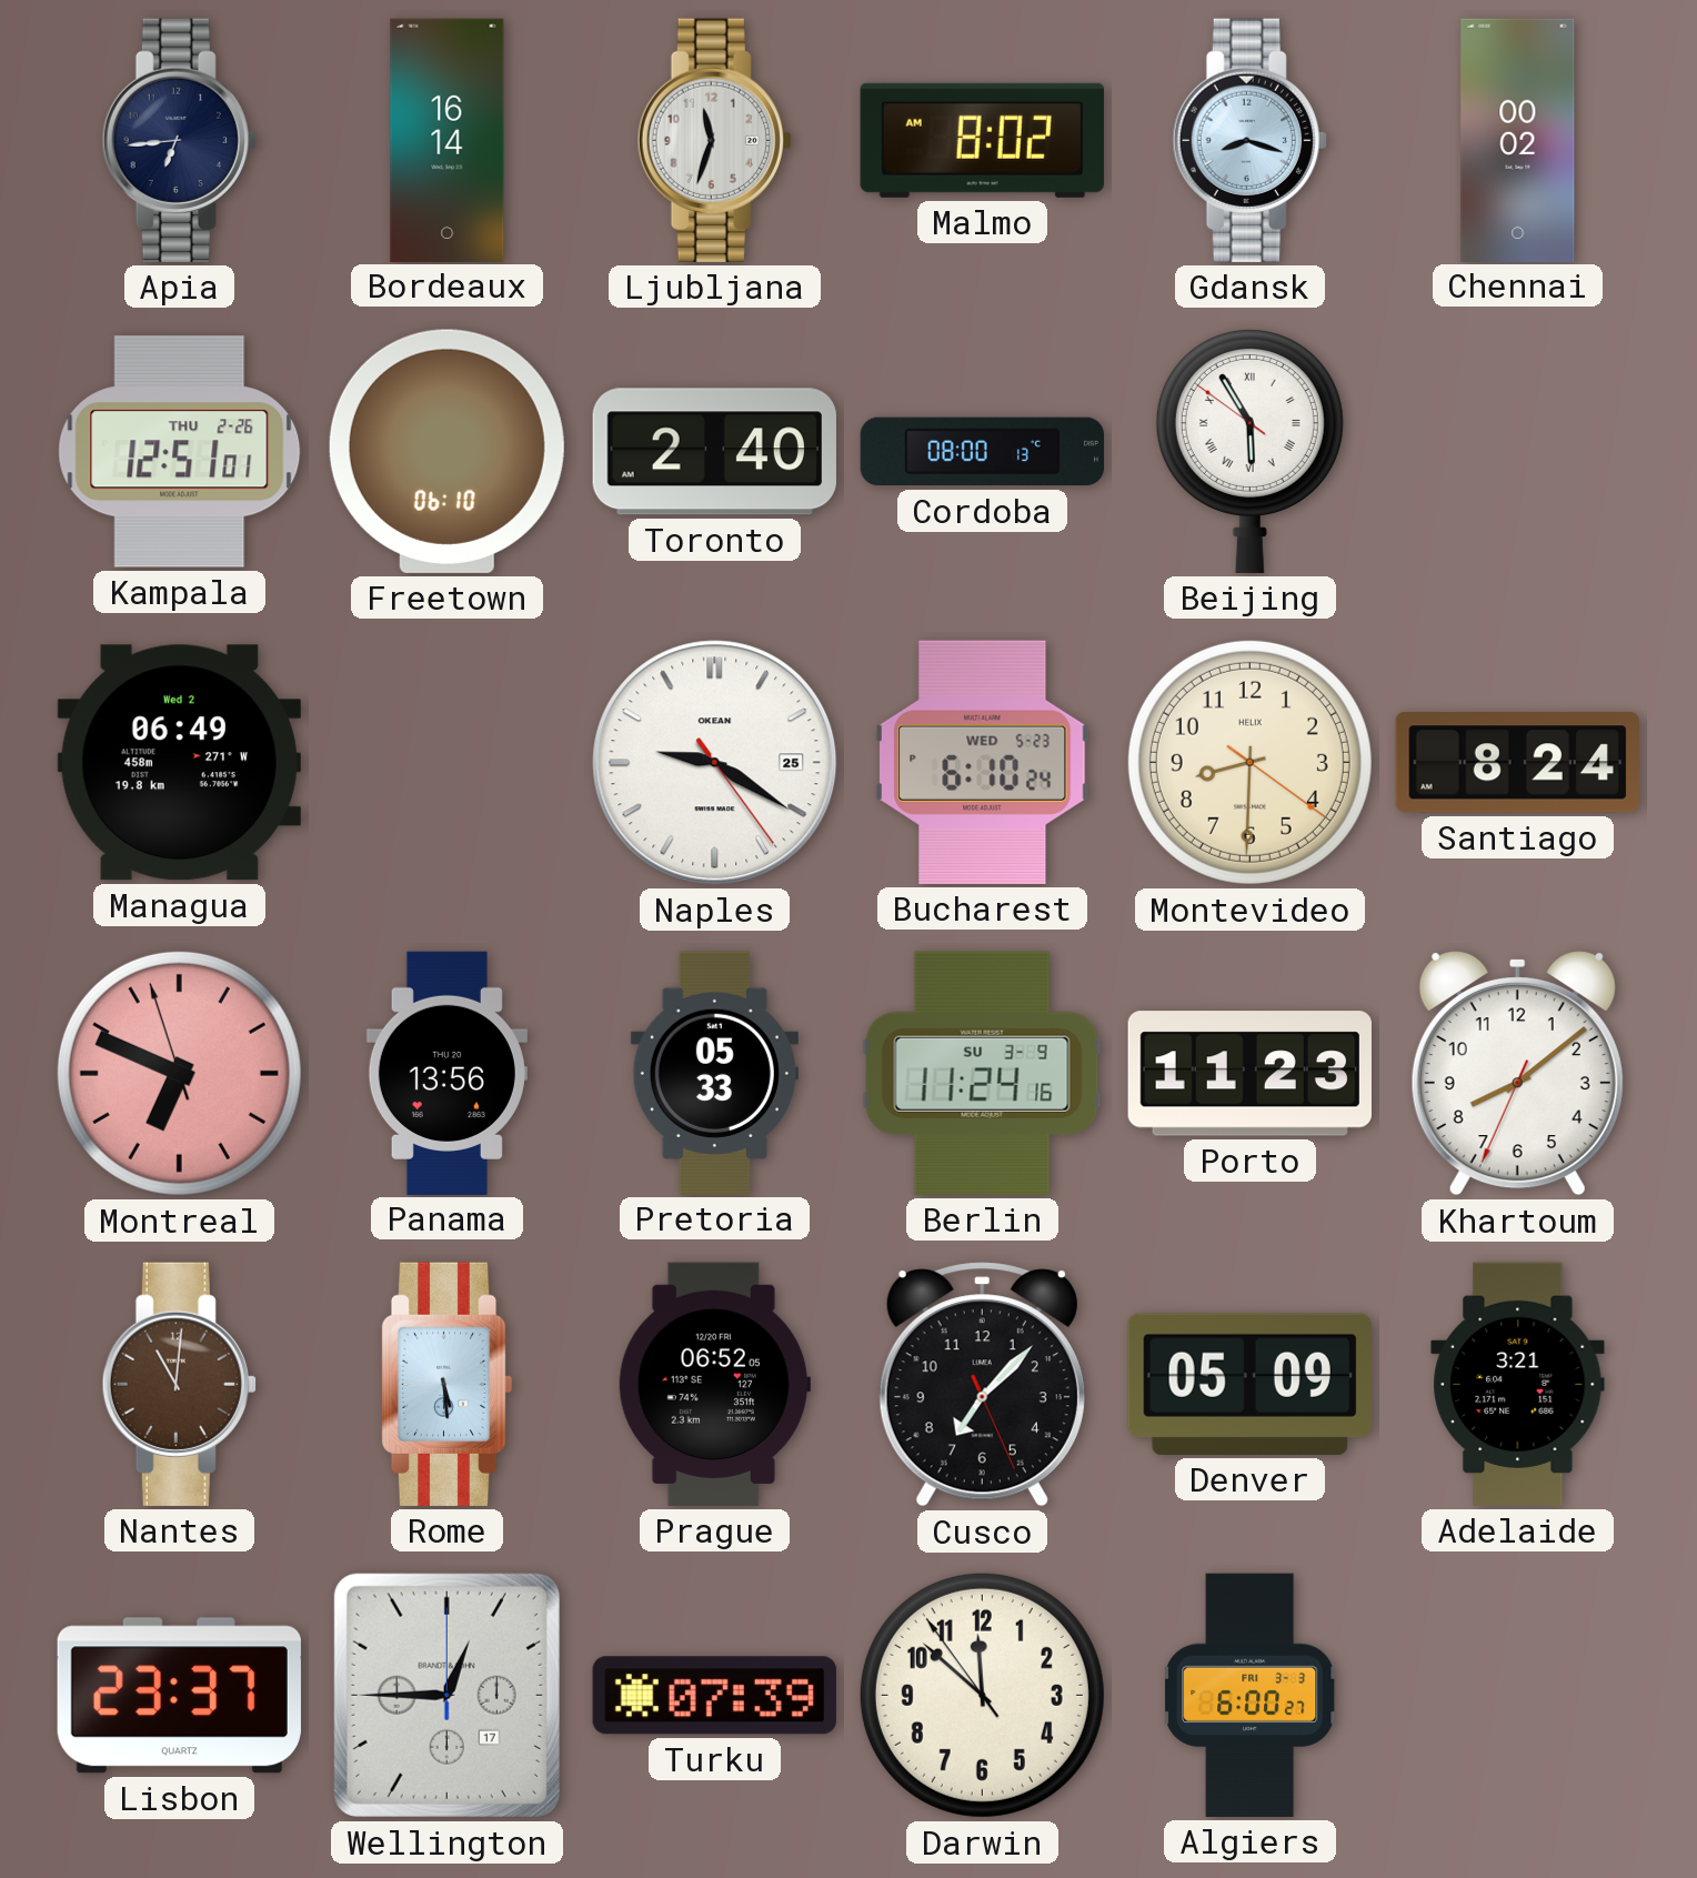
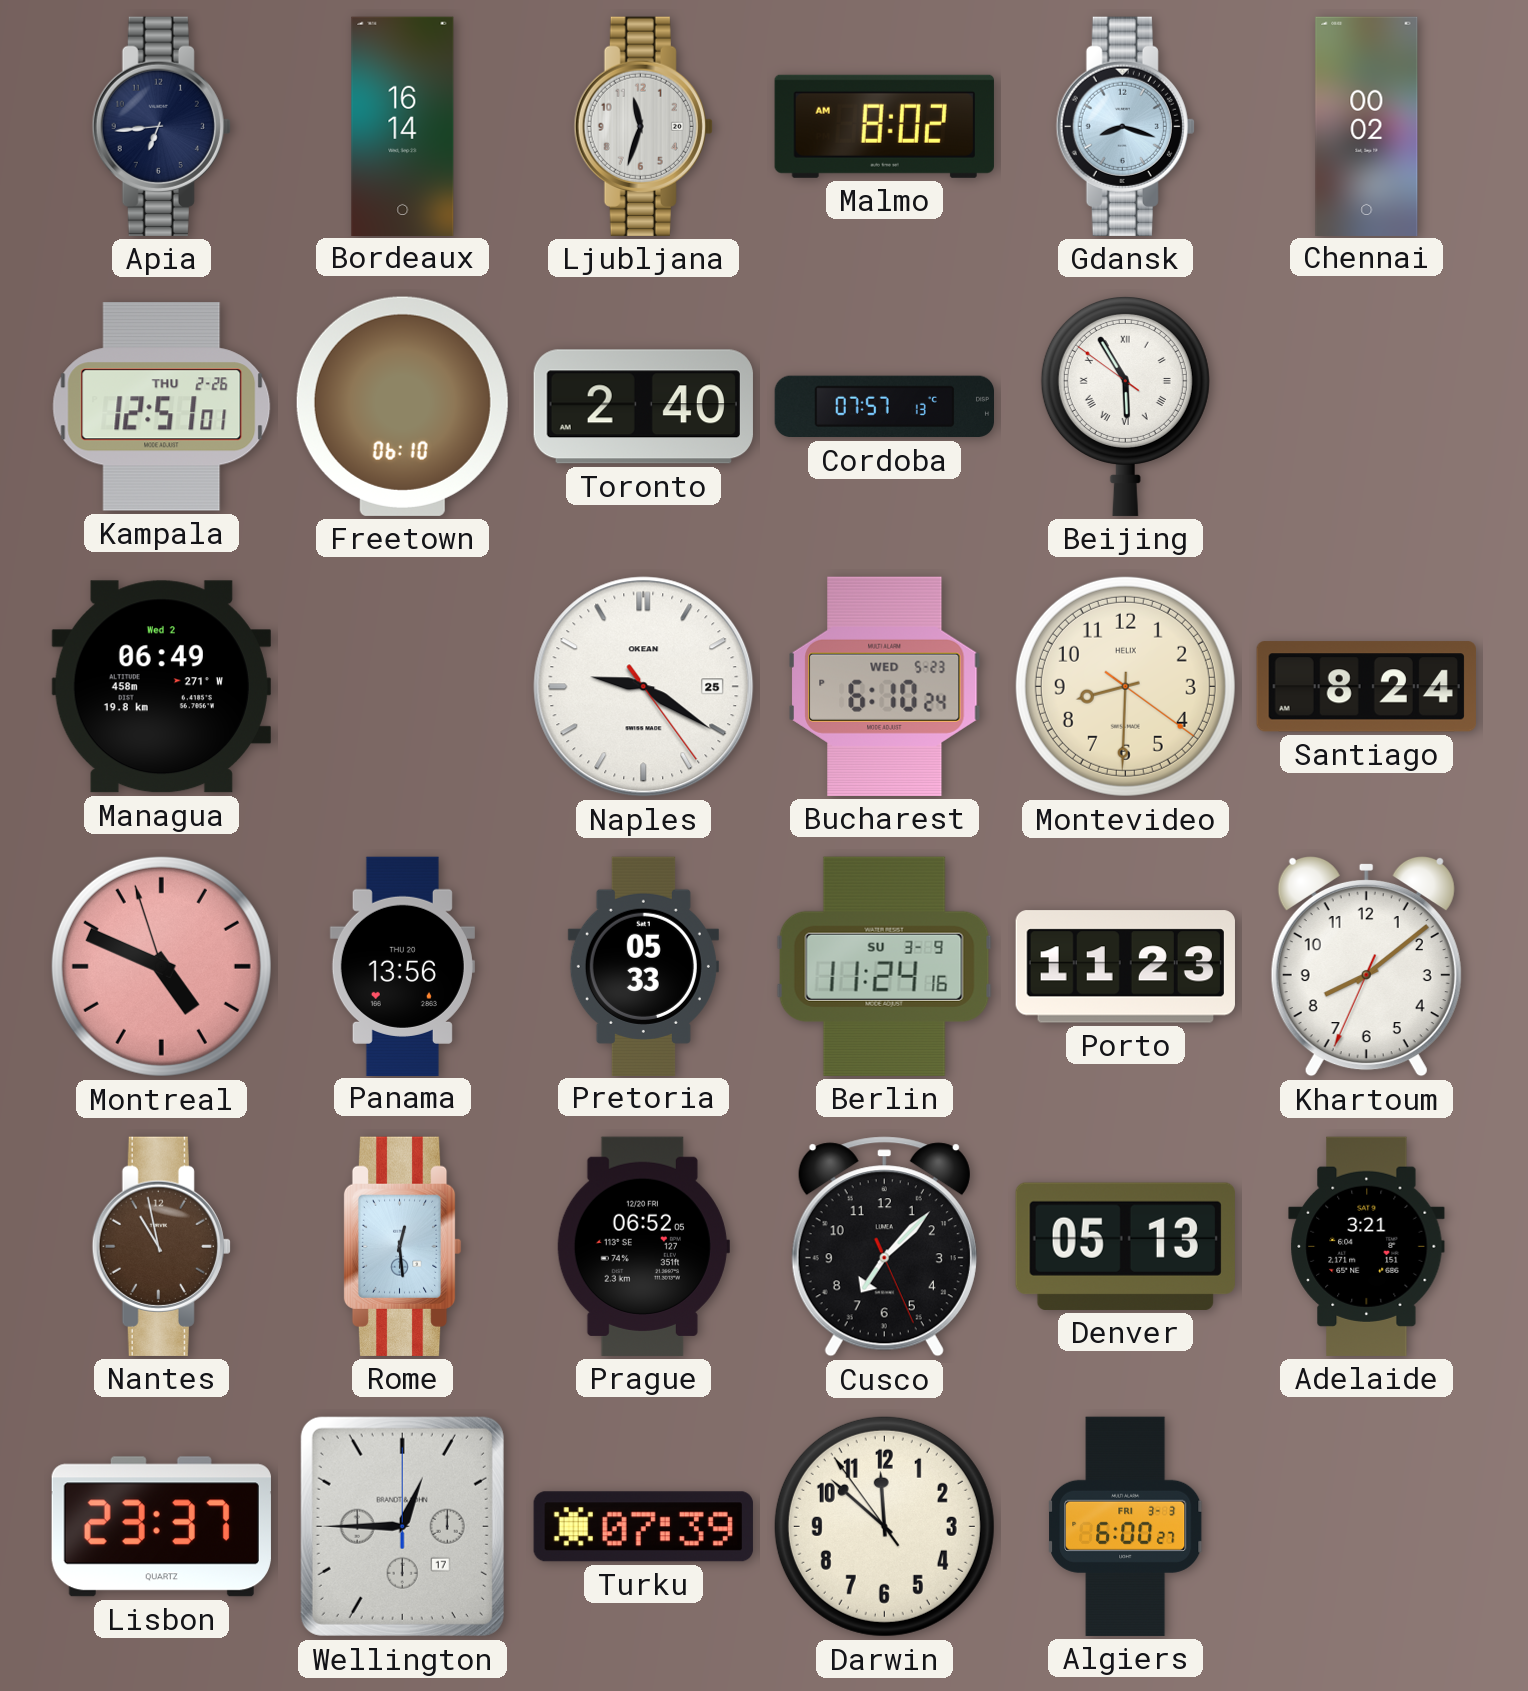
Cordoba: 08:00 -> 07:57
Montreal: 6:48 -> 4:48
Nantes: 11:01 -> 10:58
Rome: 5:29 -> 12:29
Denver: 05:09 -> 05:13
